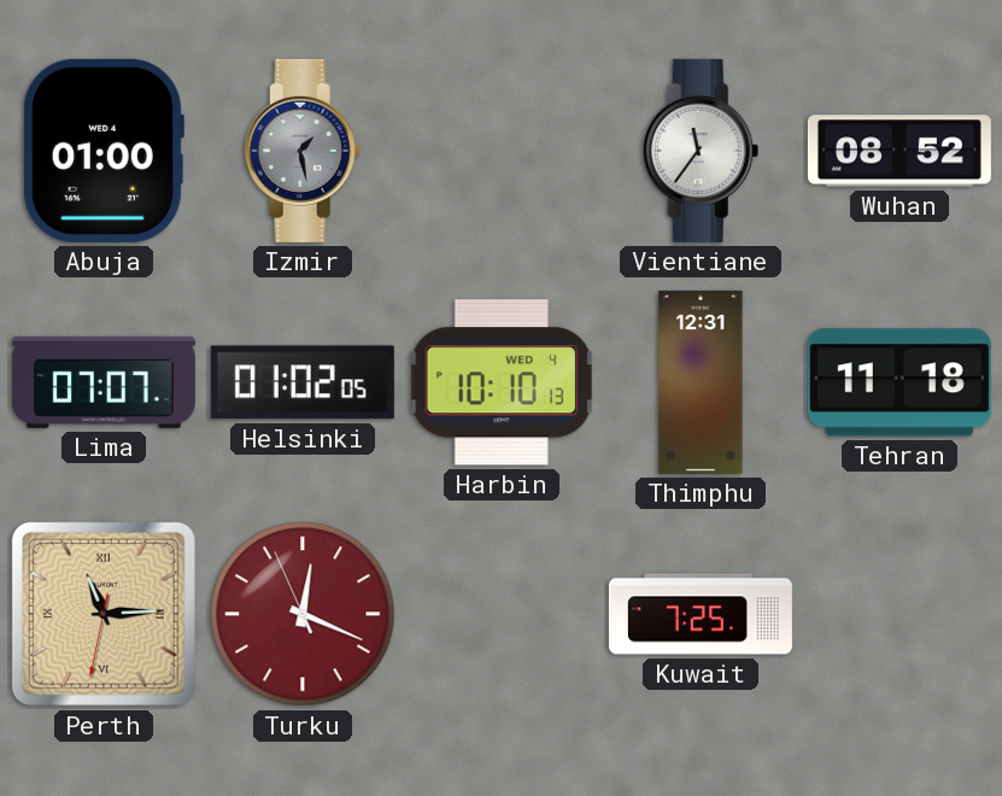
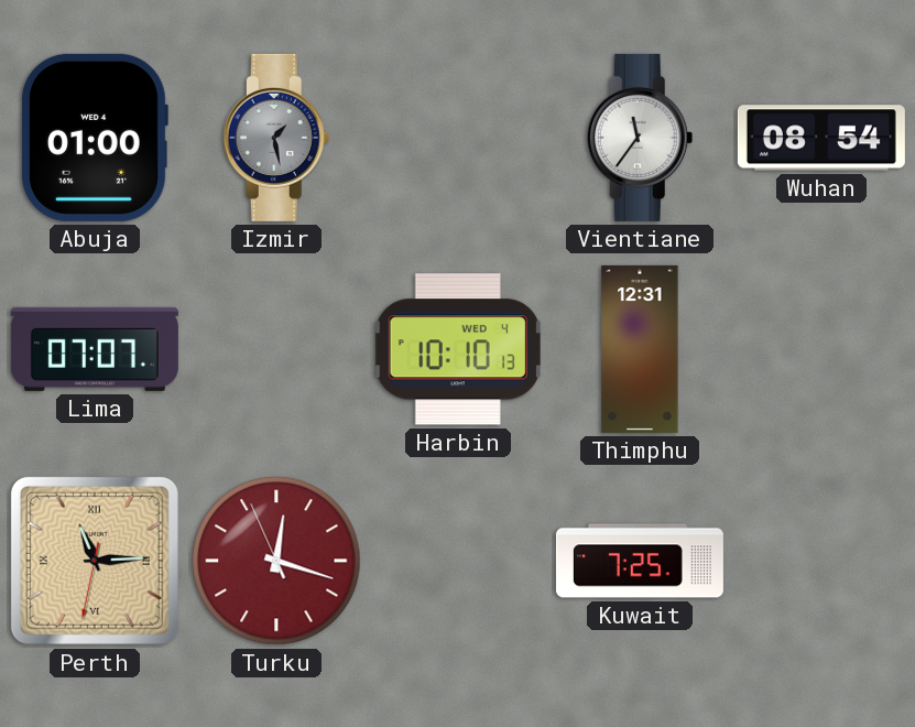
Wuhan: 08:52 -> 08:54
Helsinki: 01:02 -> none
Tehran: 11:18 -> none
Turku: 12:18 -> 12:17
